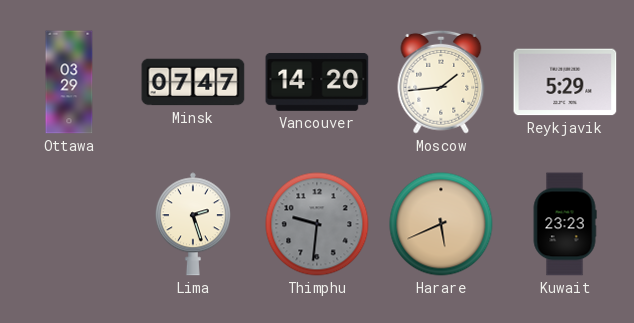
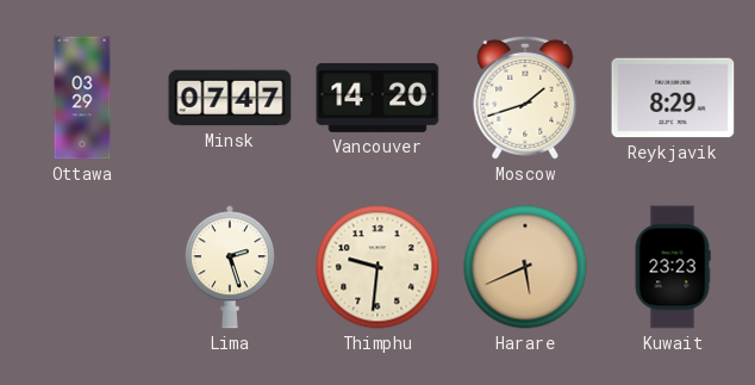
Moscow: 1:44 -> 1:42
Reykjavik: 5:29 -> 8:29
Thimphu dial: grey -> cream
